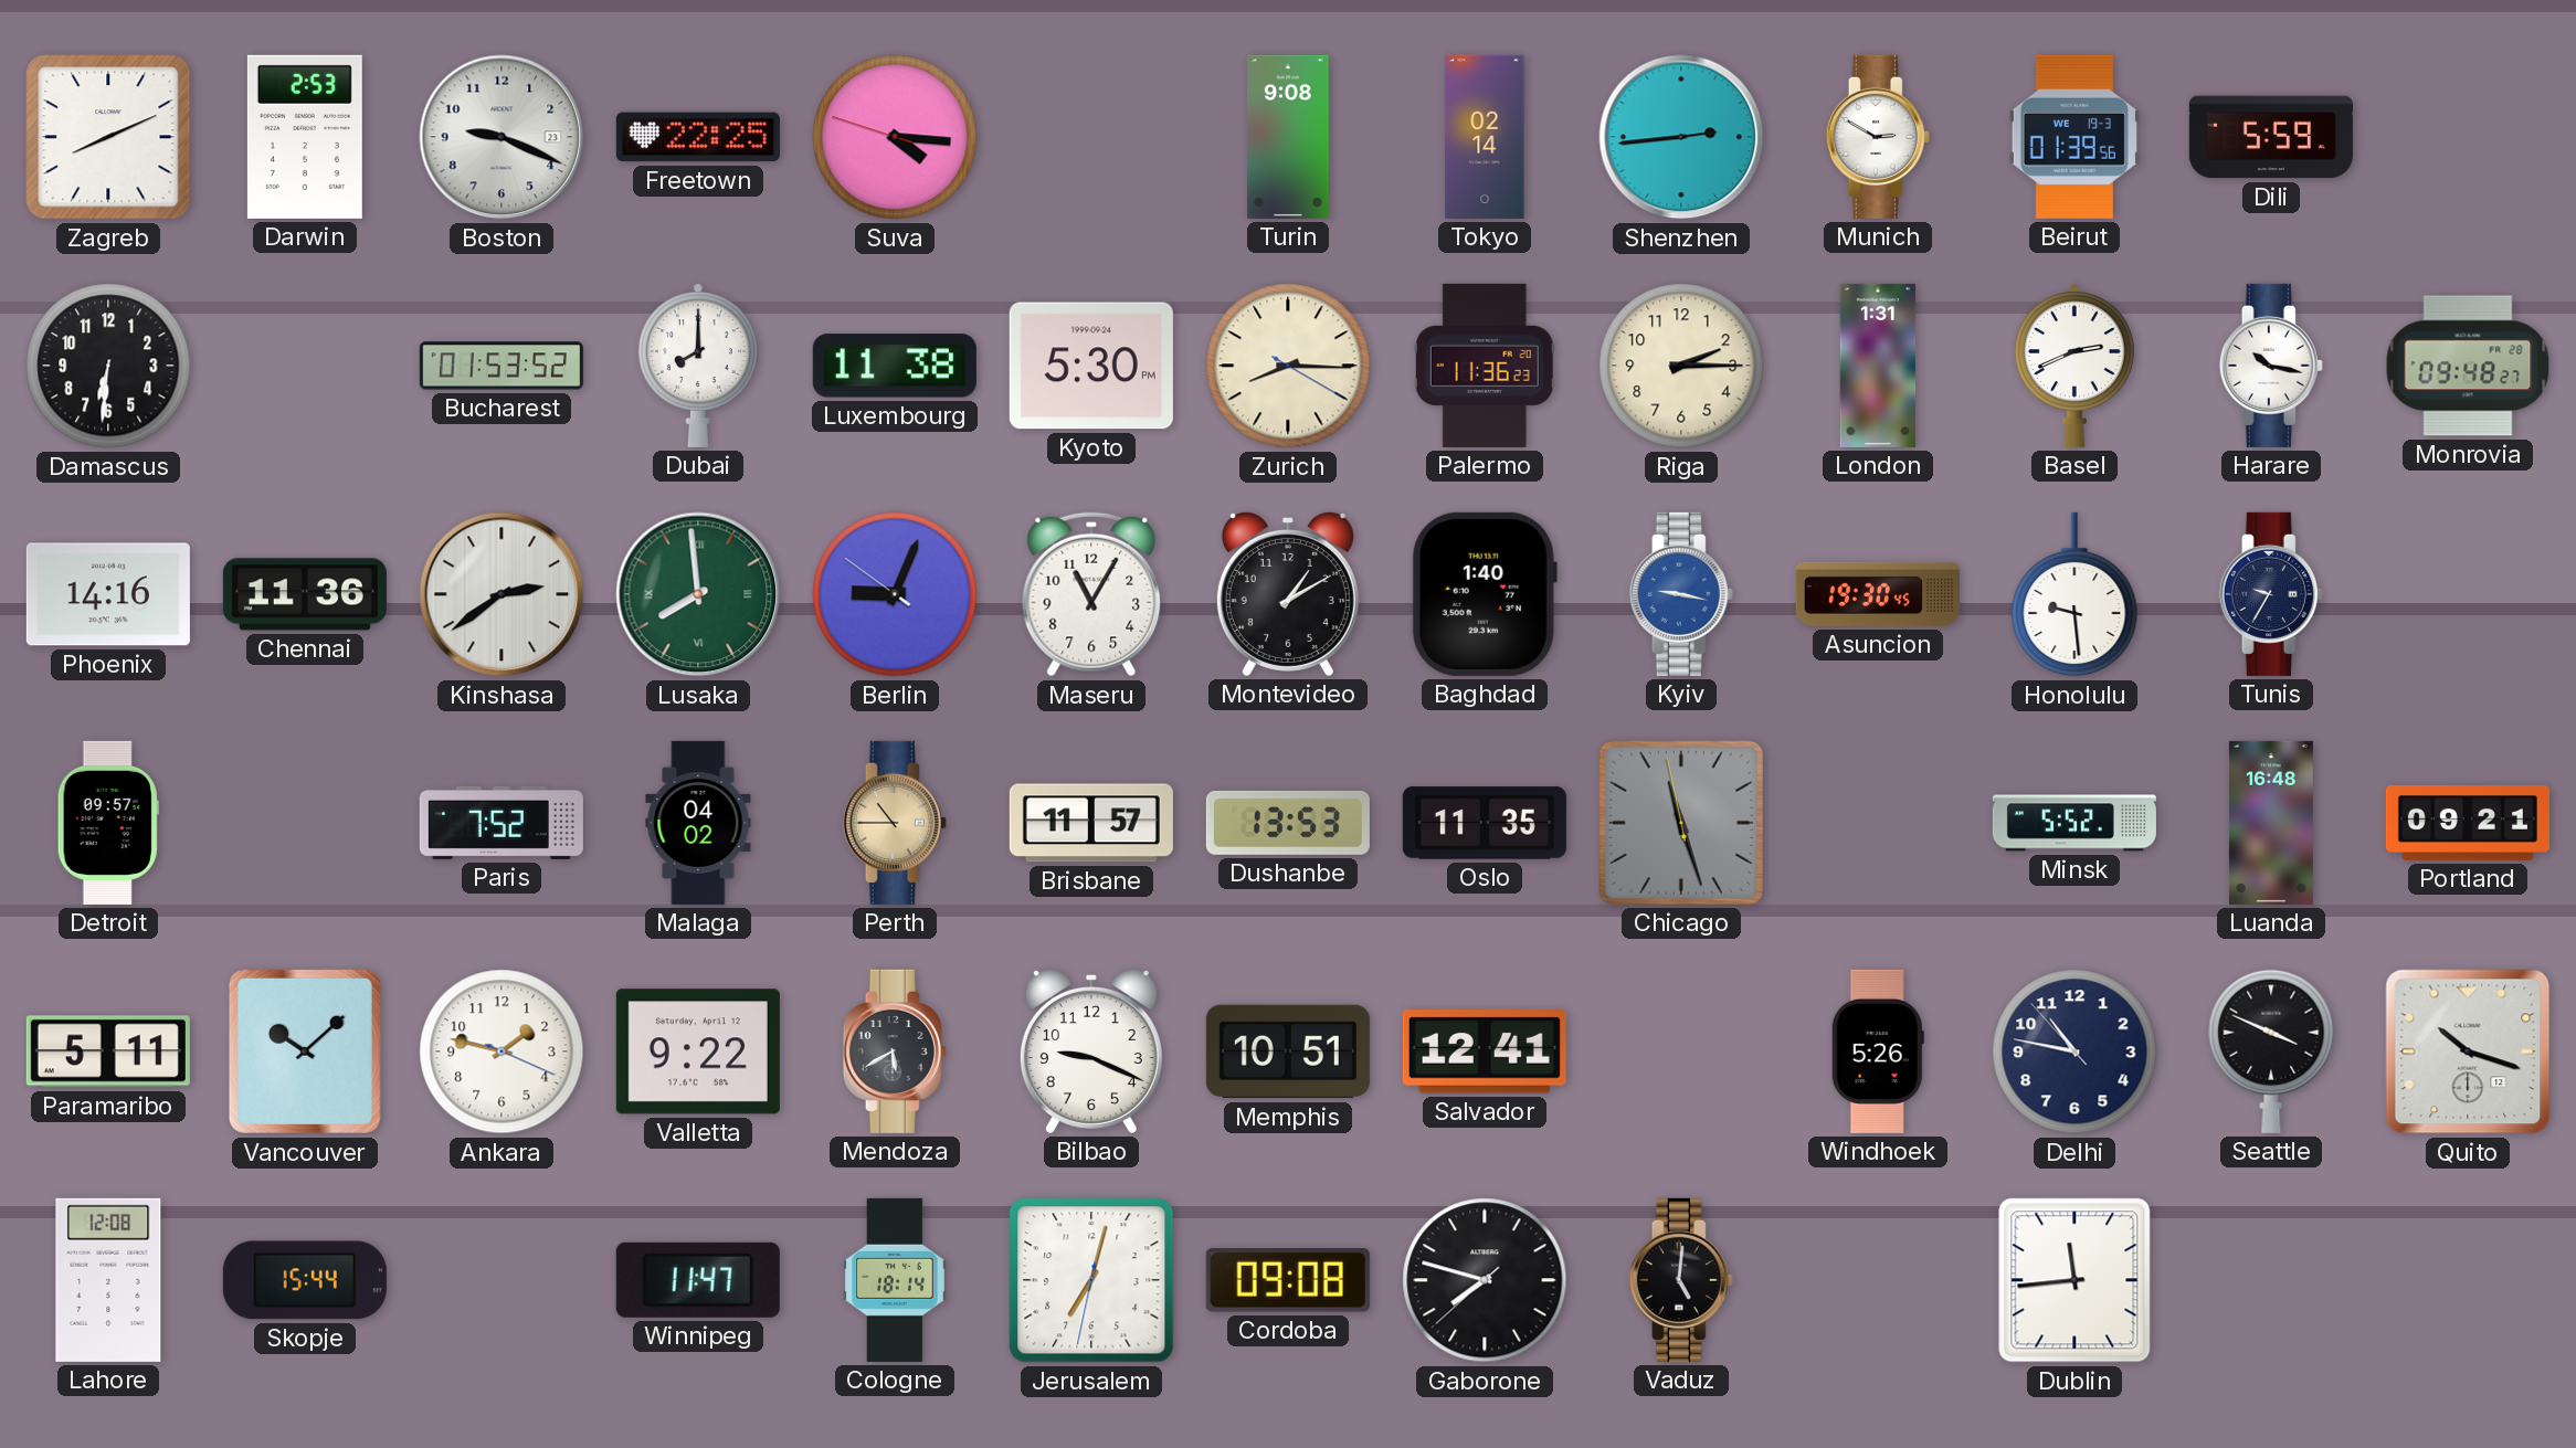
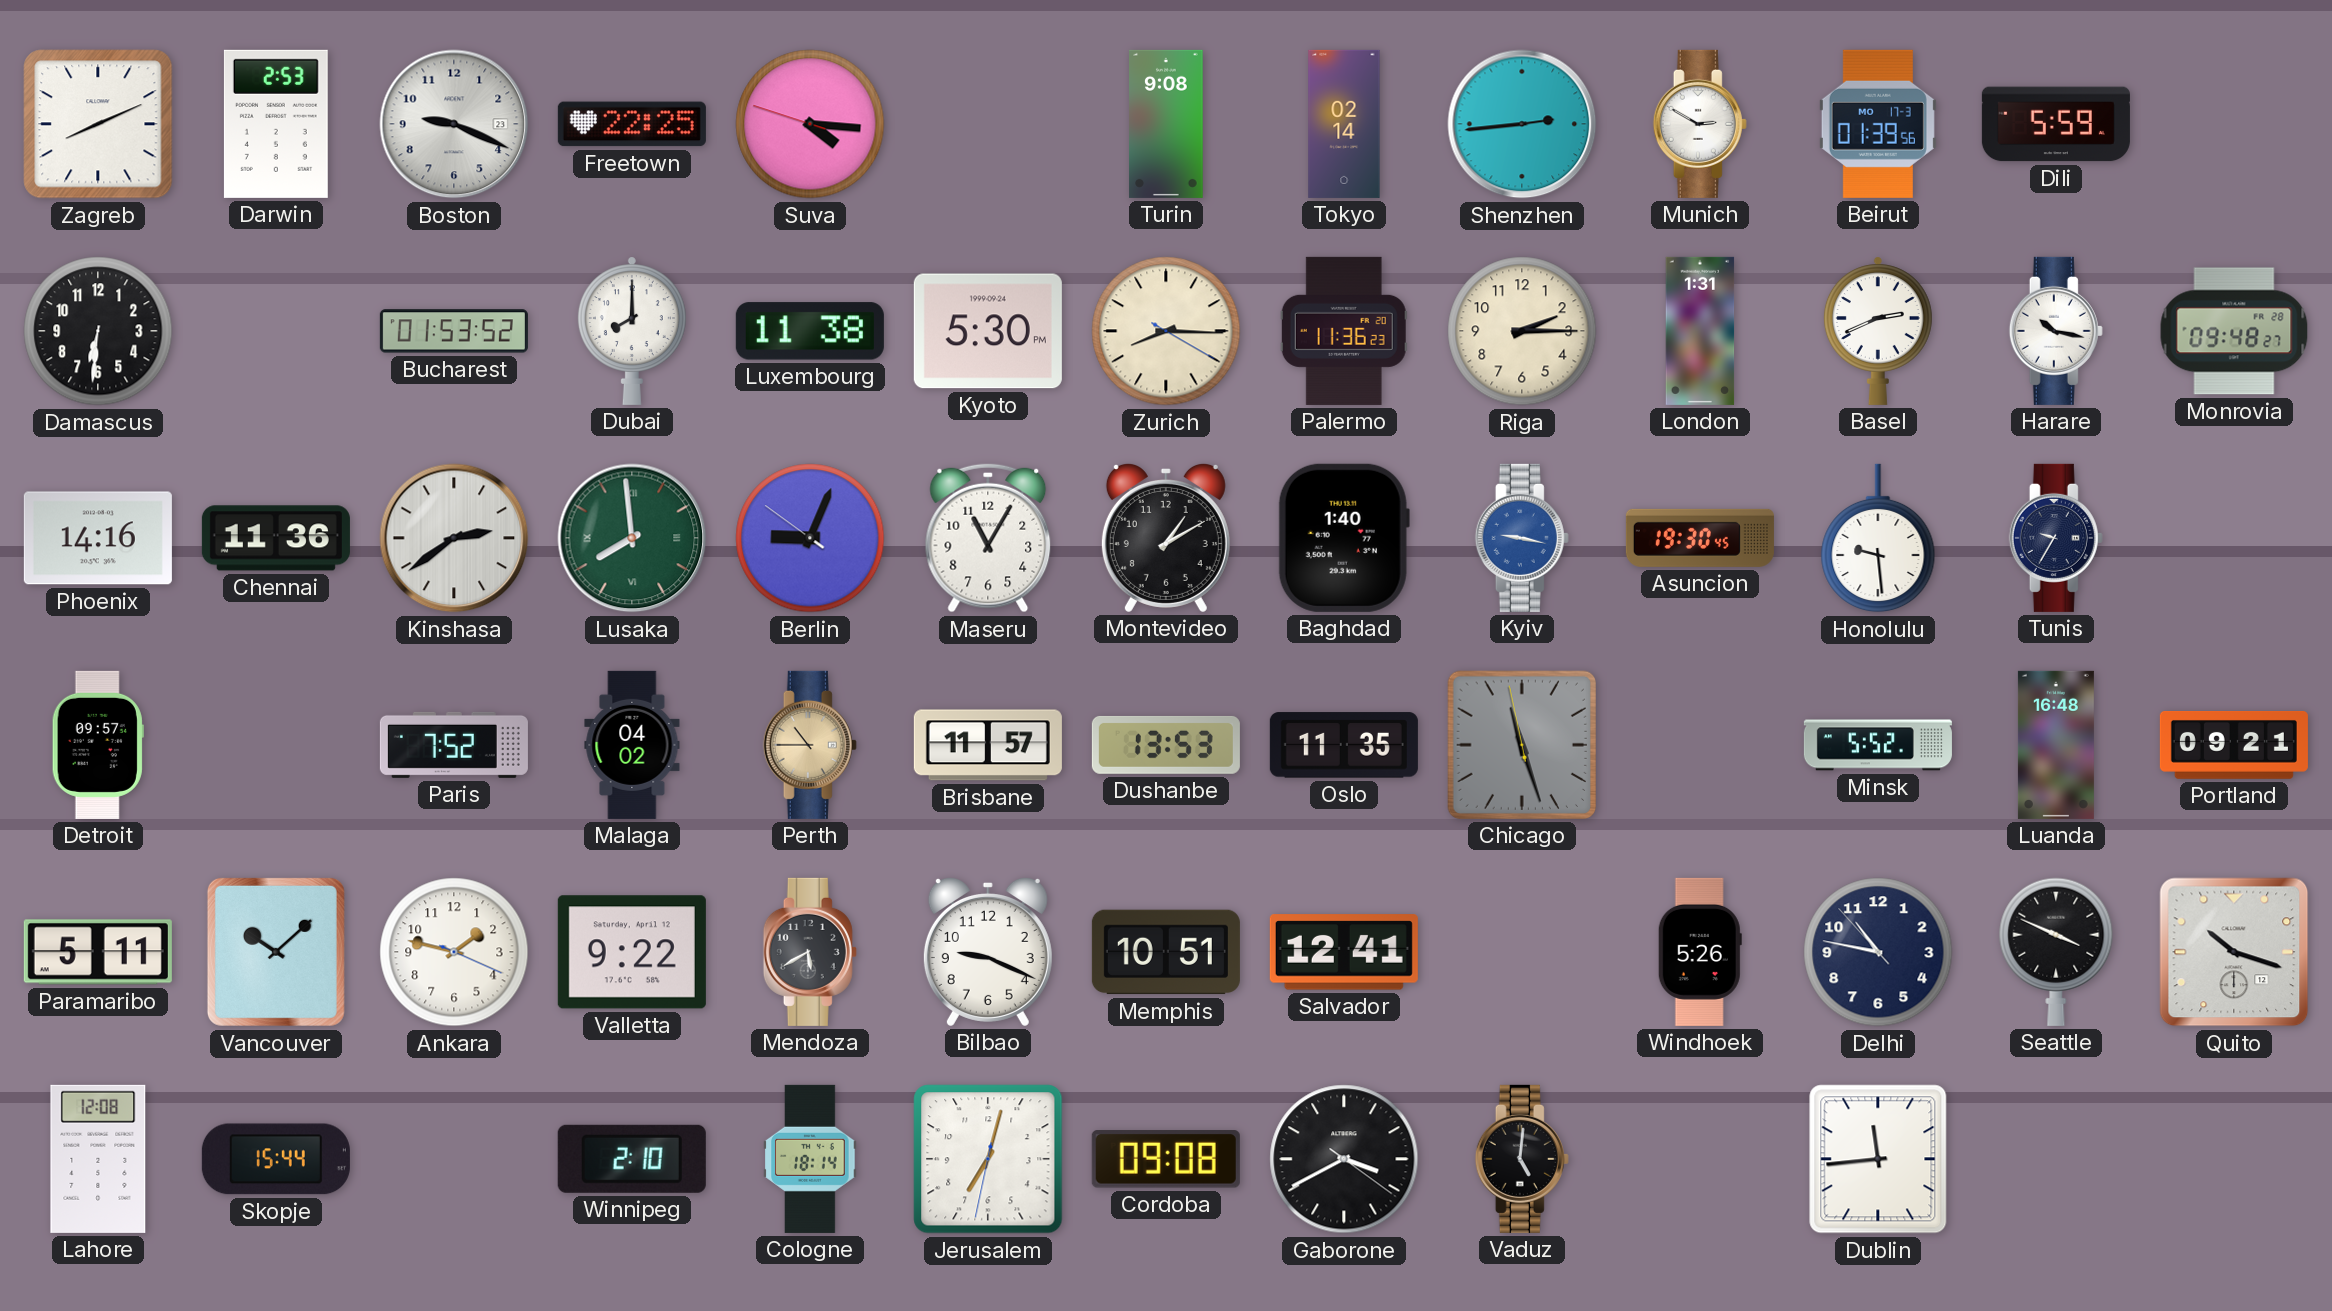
Beirut date: WE 19-3 -> MO 17-3
Winnipeg: 11:47 -> 2:10
Gaborone: 7:47 -> 3:40
